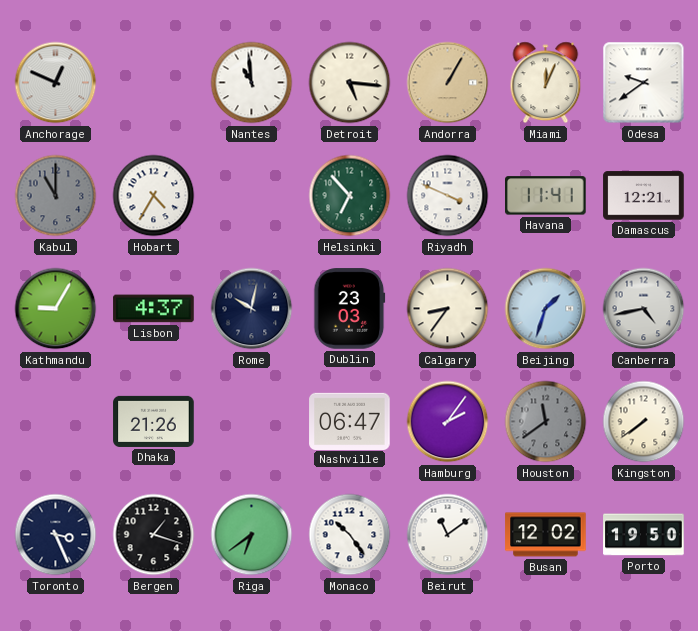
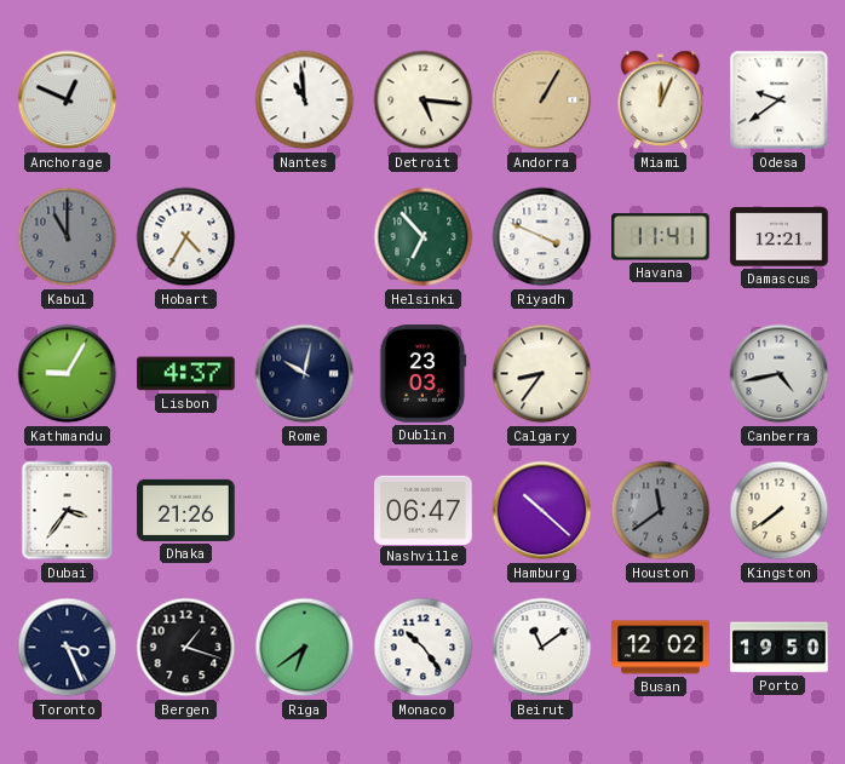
Beijing: 1:33 -> none
Dubai: none -> 3:36
Hamburg: 2:06 -> 10:22
